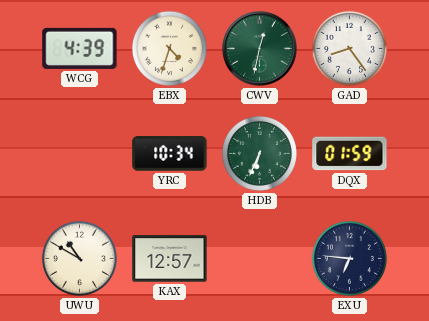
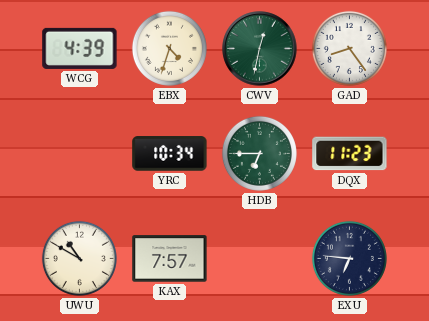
HDB: 6:34 -> 6:45
DQX: 01:59 -> 11:23
KAX: 12:57 -> 7:57
